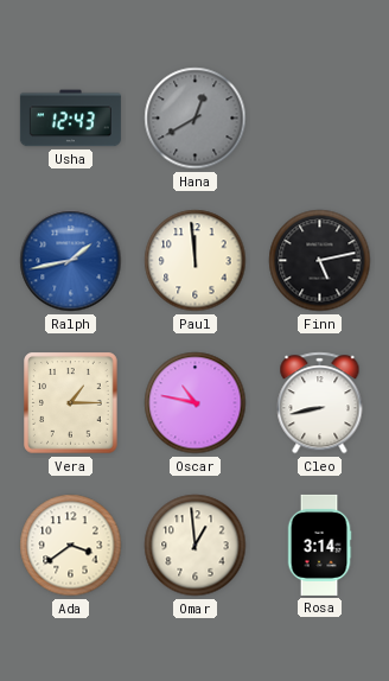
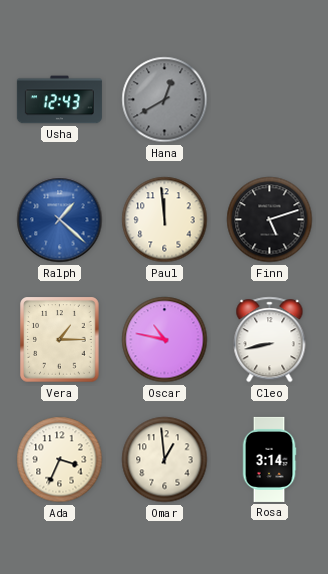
Ralph: 1:43 -> 1:22
Finn: 5:13 -> 5:12
Ada: 3:39 -> 3:34
